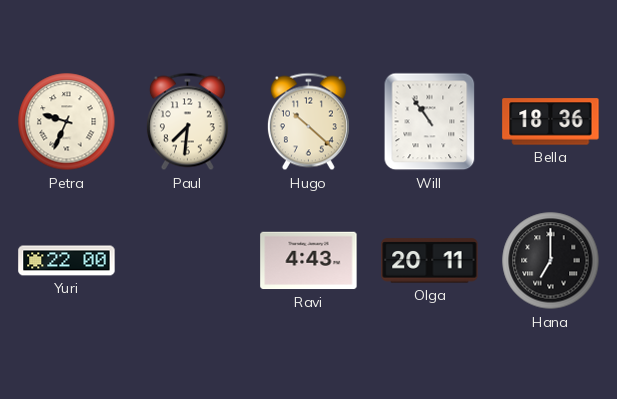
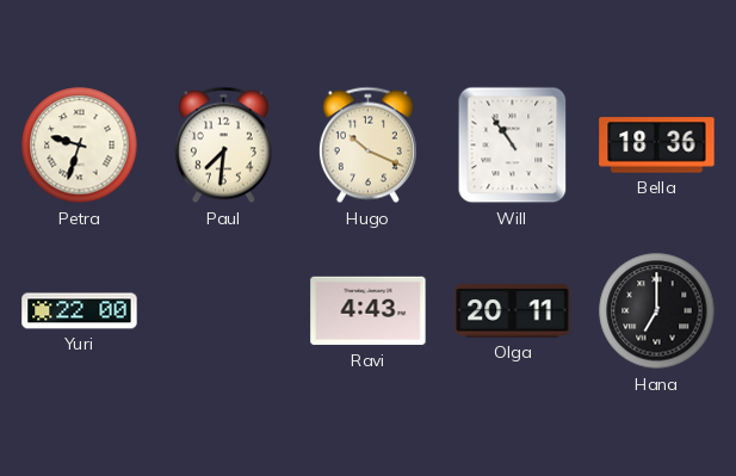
Petra: 9:34 -> 9:33
Hugo: 10:22 -> 10:19
